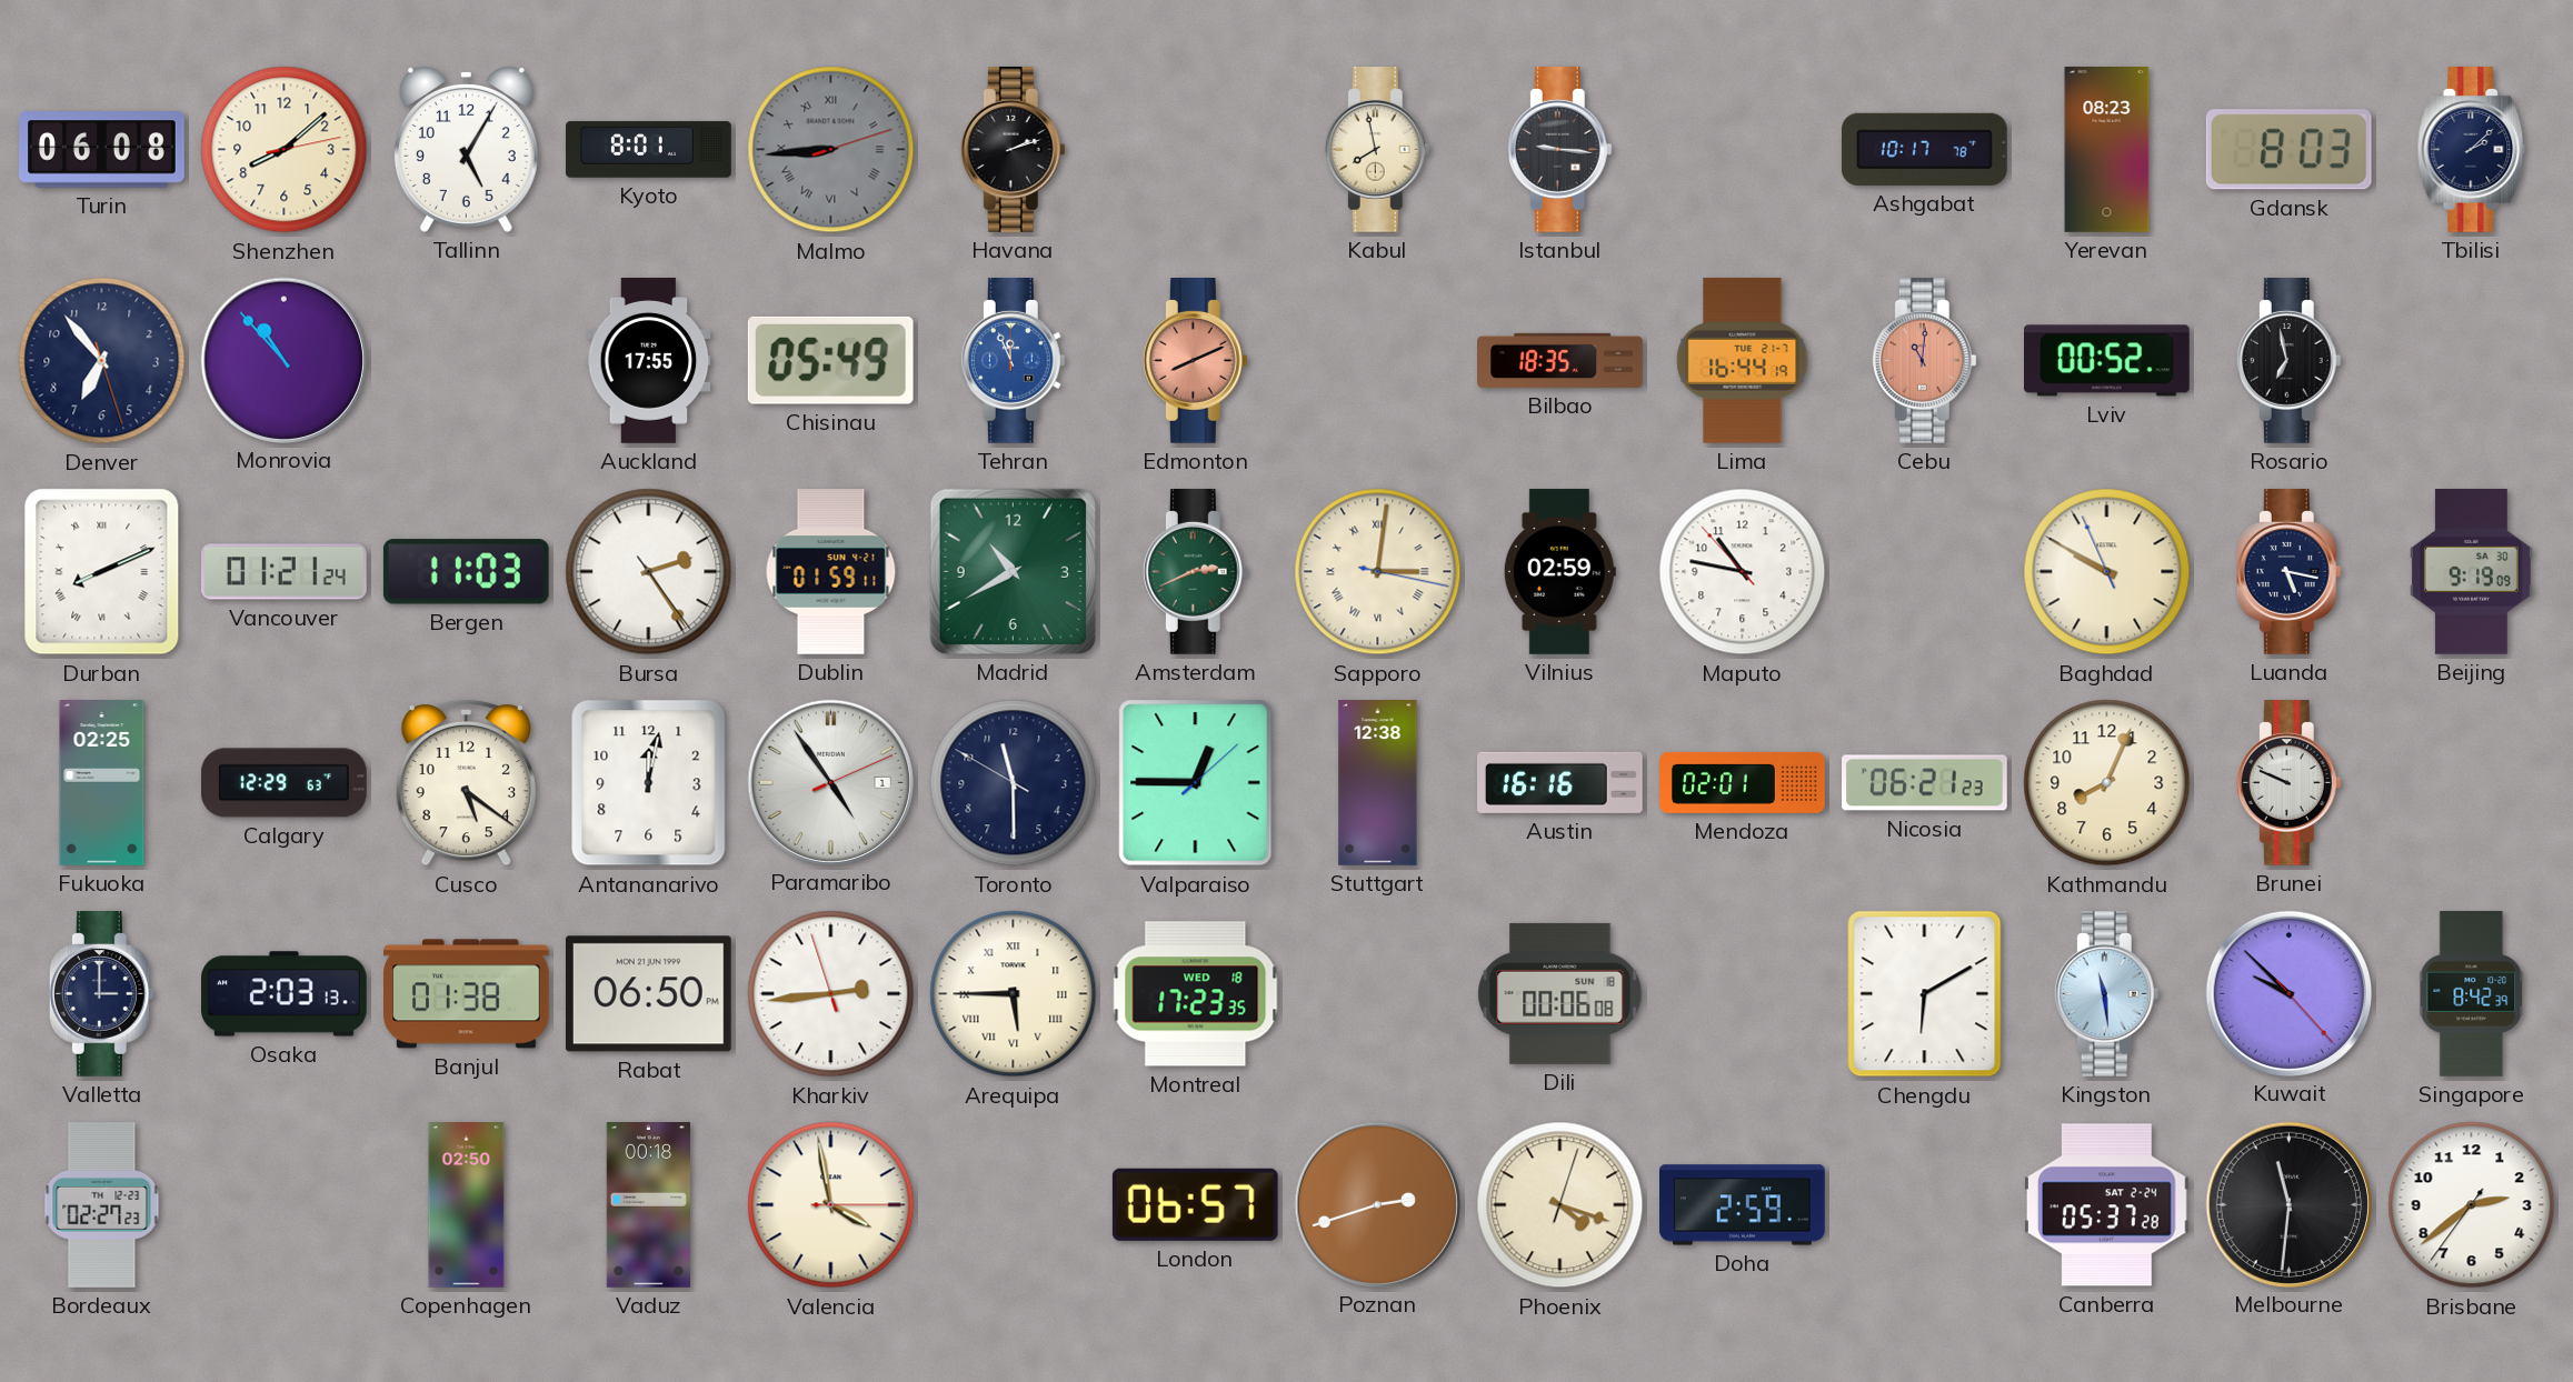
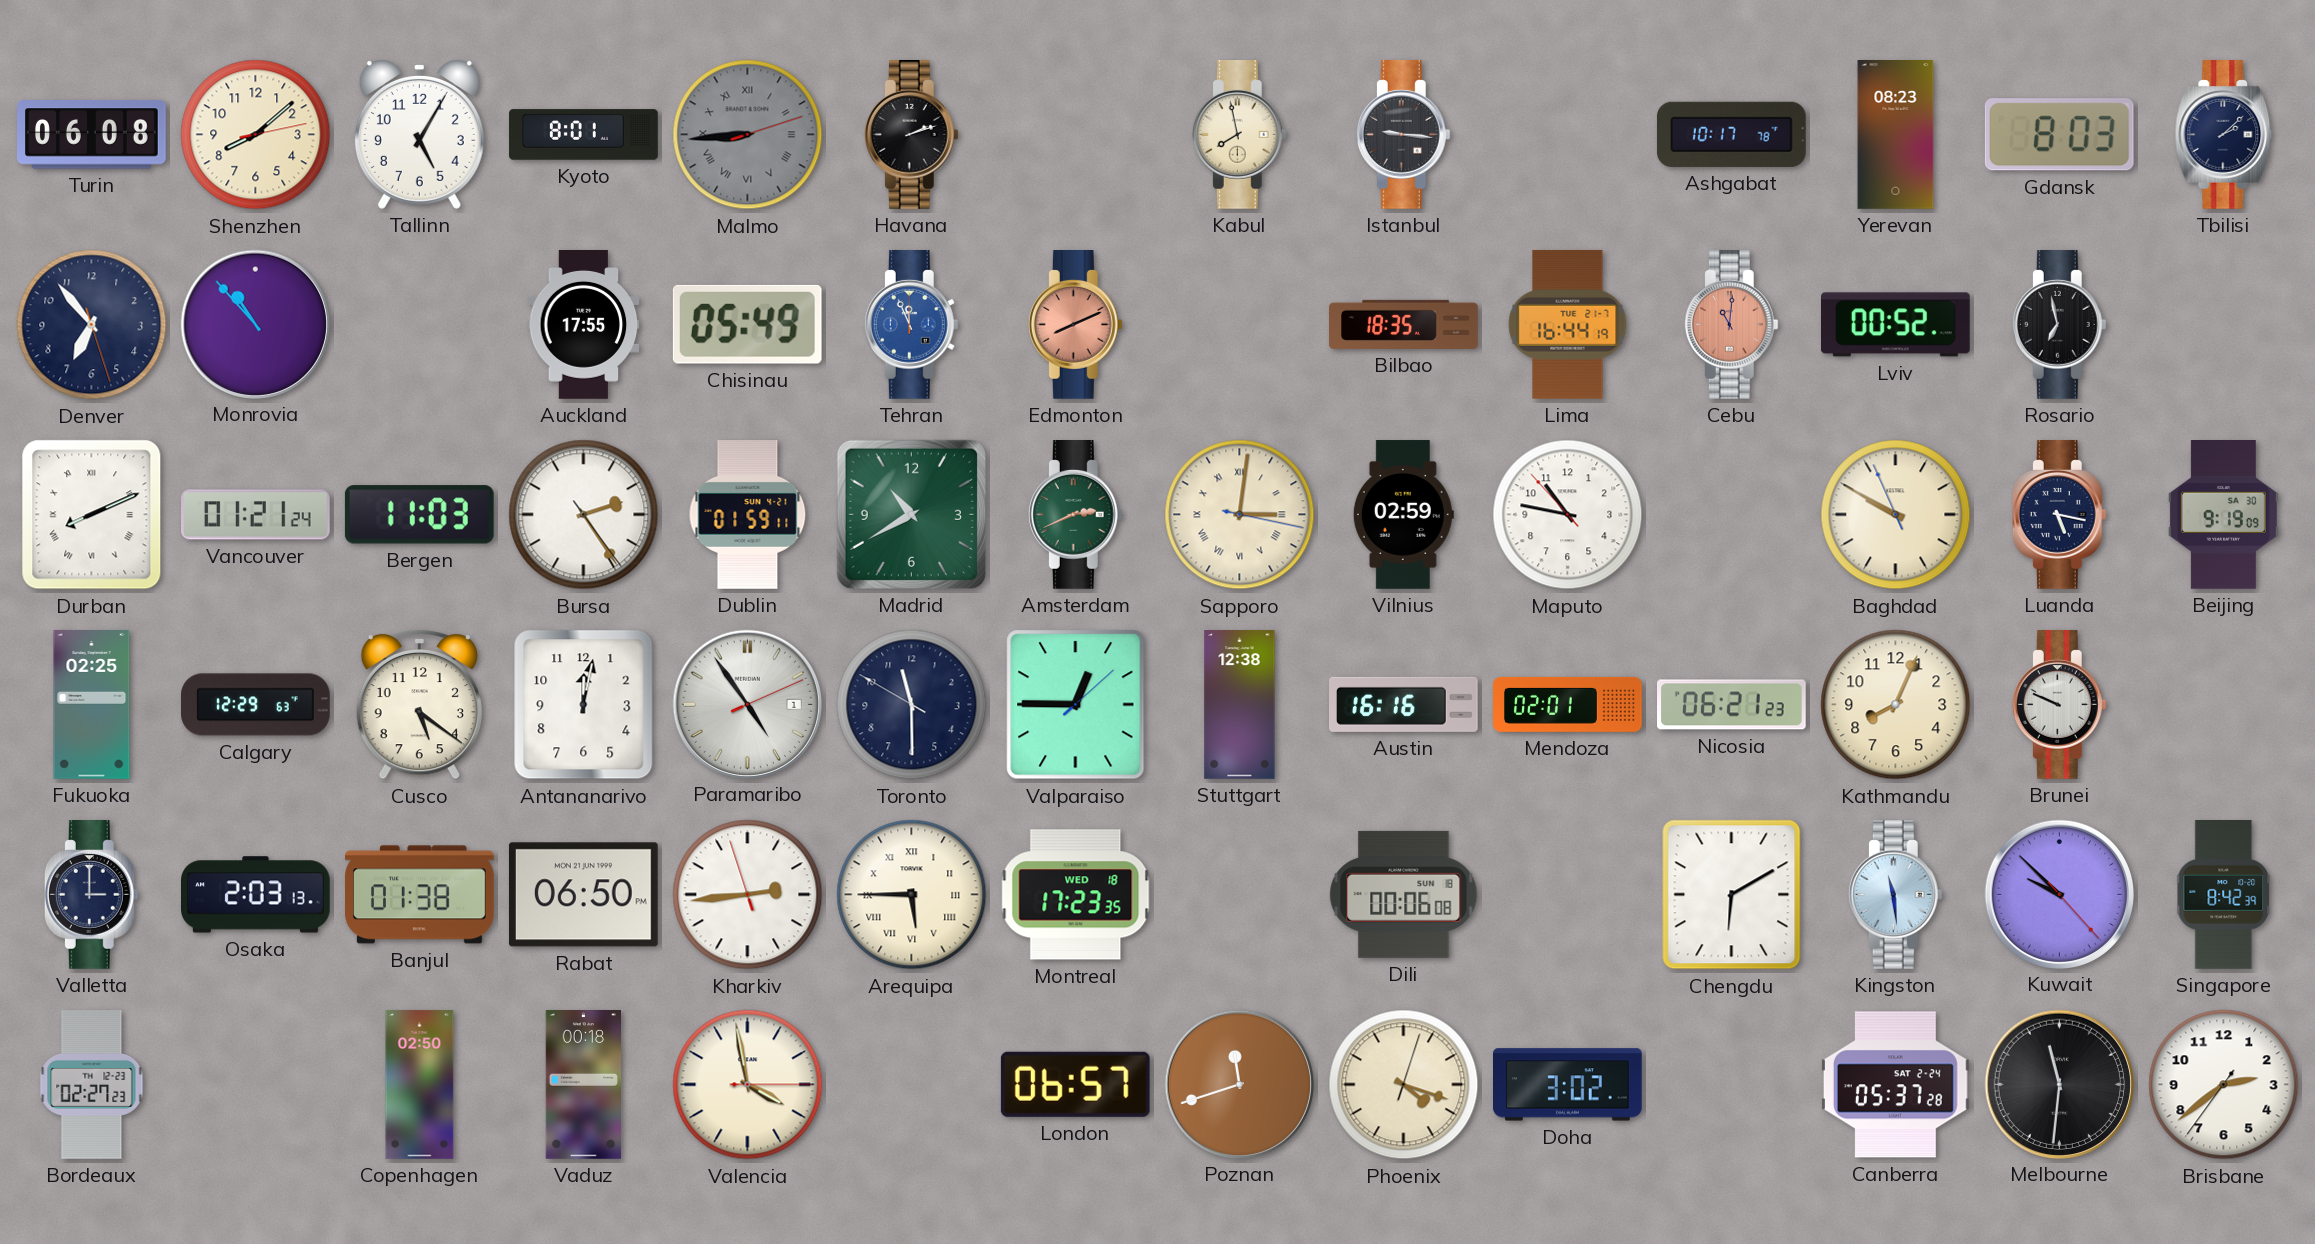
Poznan: 2:42 -> 11:42
Doha: 2:59 -> 3:02
